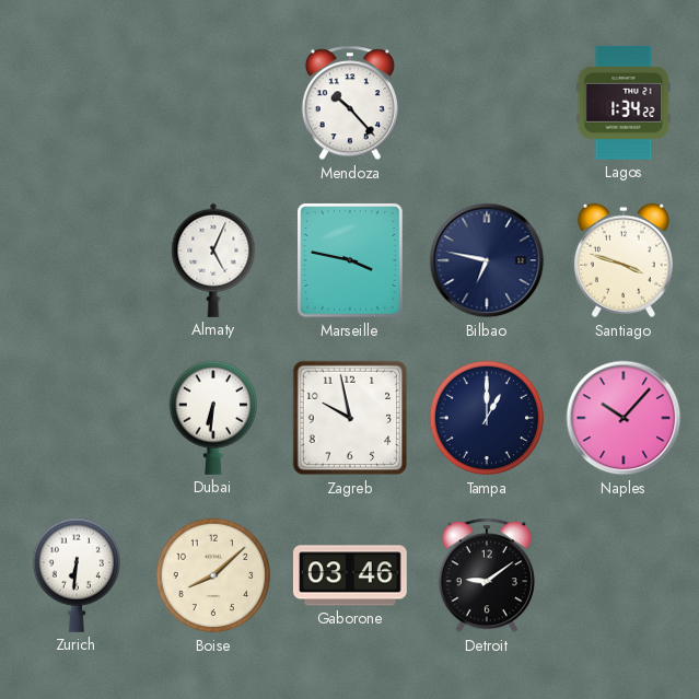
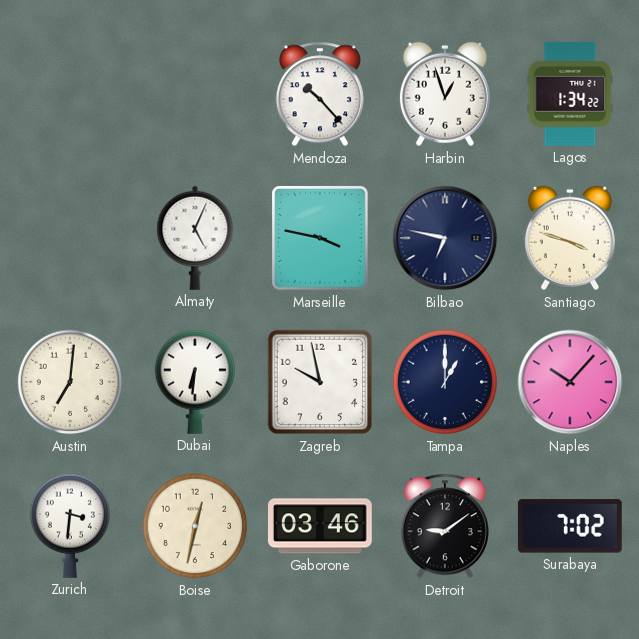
Harbin: none -> 12:57
Austin: none -> 7:01
Zurich: 6:31 -> 3:31
Boise: 8:08 -> 12:32
Surabaya: none -> 7:02
